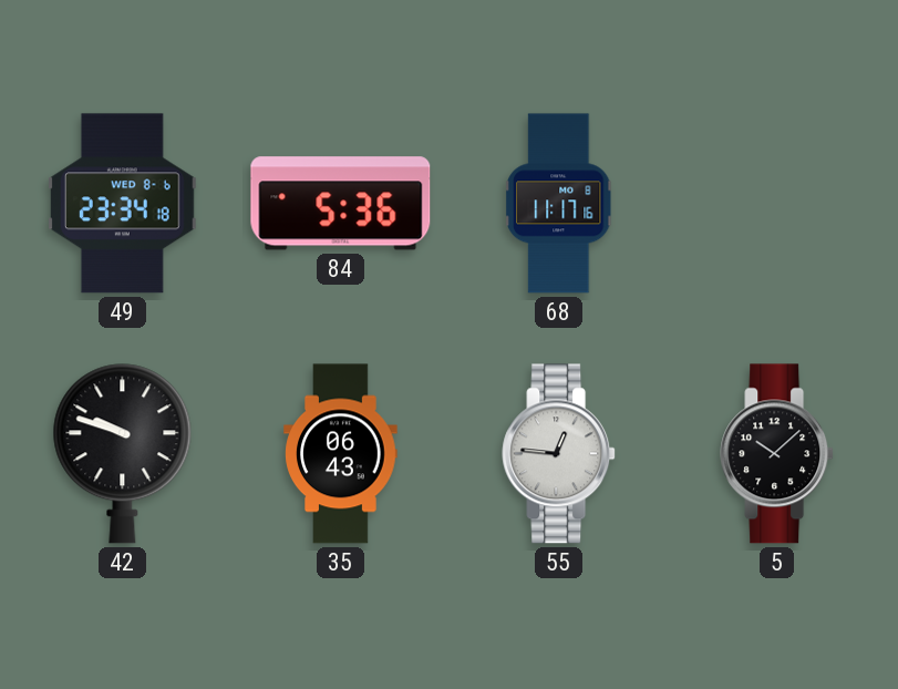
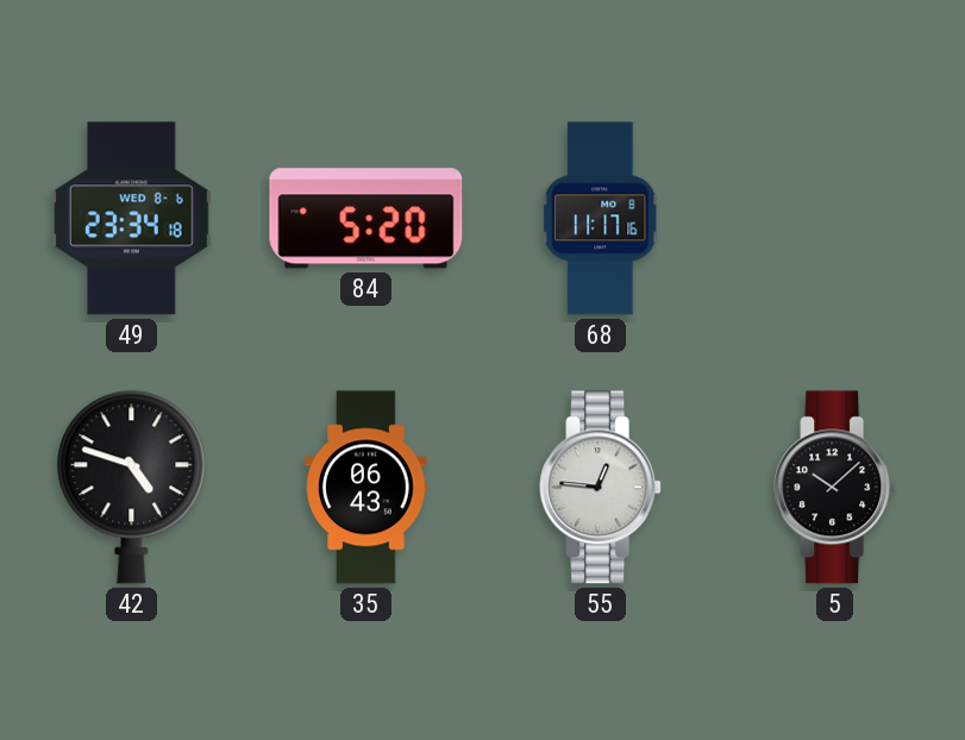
84: 5:36 -> 5:20
42: 9:48 -> 4:48
